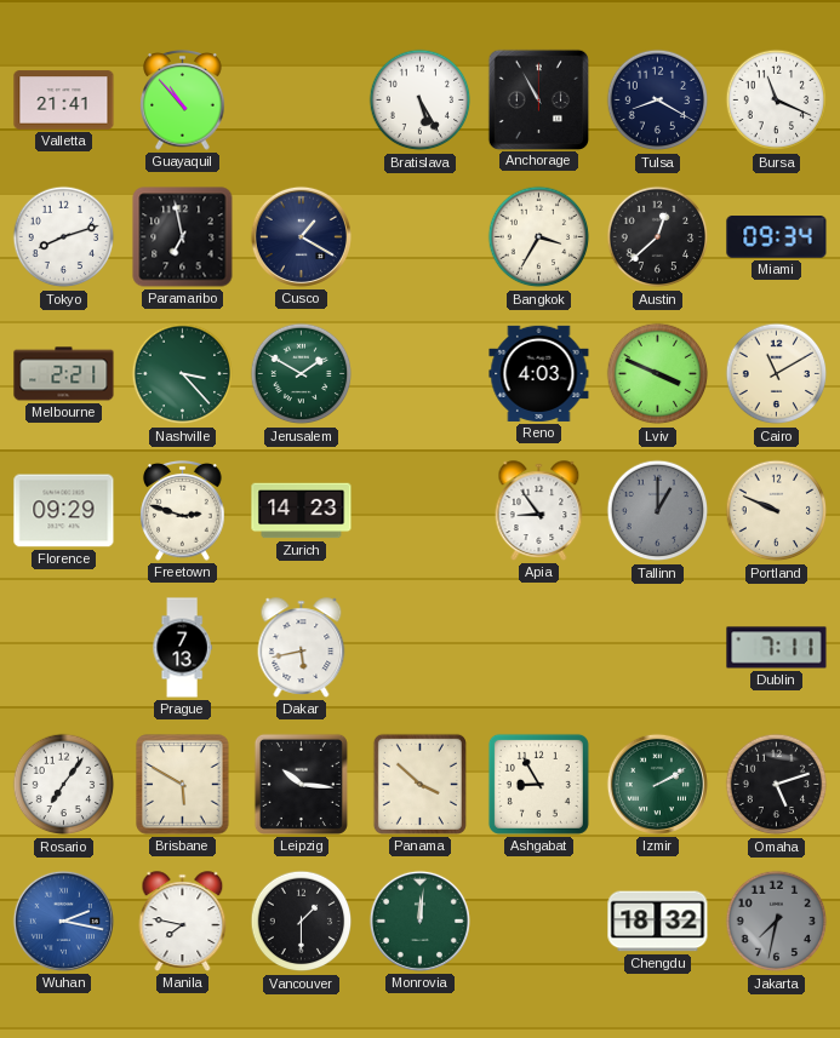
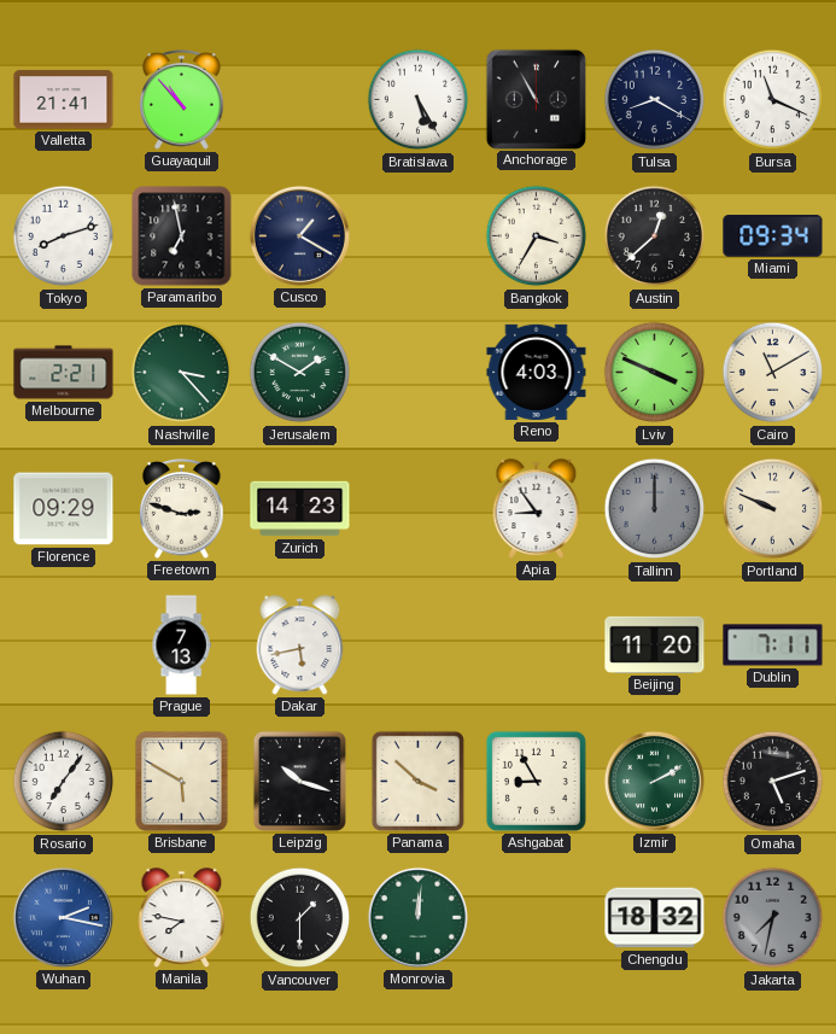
Tallinn: 1:00 -> 12:00
Beijing: none -> 11:20
Leipzig: 10:16 -> 10:18
